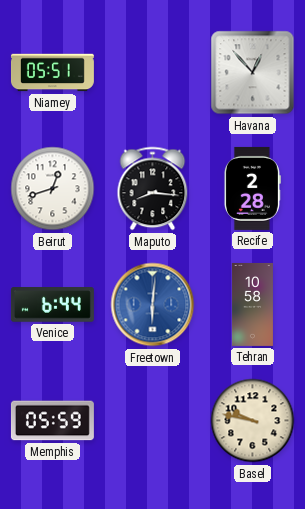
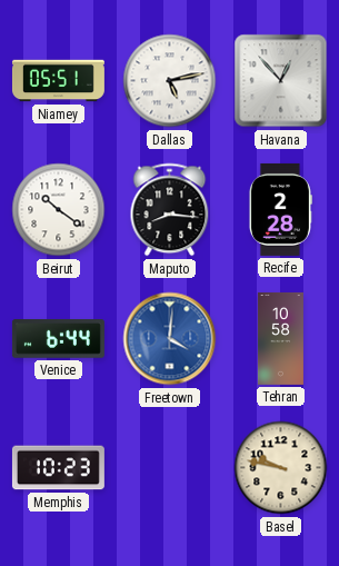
Dallas: none -> 5:13
Beirut: 12:42 -> 10:21
Freetown: 6:01 -> 4:01
Memphis: 05:59 -> 10:23
